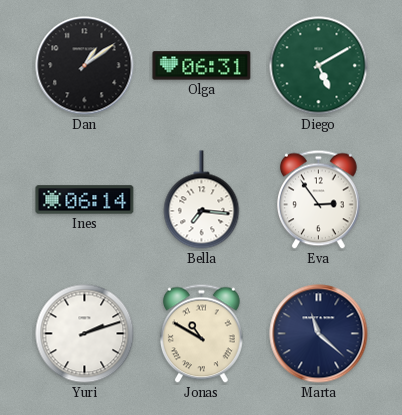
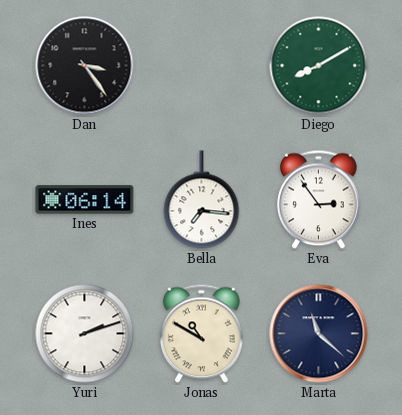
Dan: 1:09 -> 3:24
Olga: 06:31 -> none
Diego: 5:10 -> 8:10
